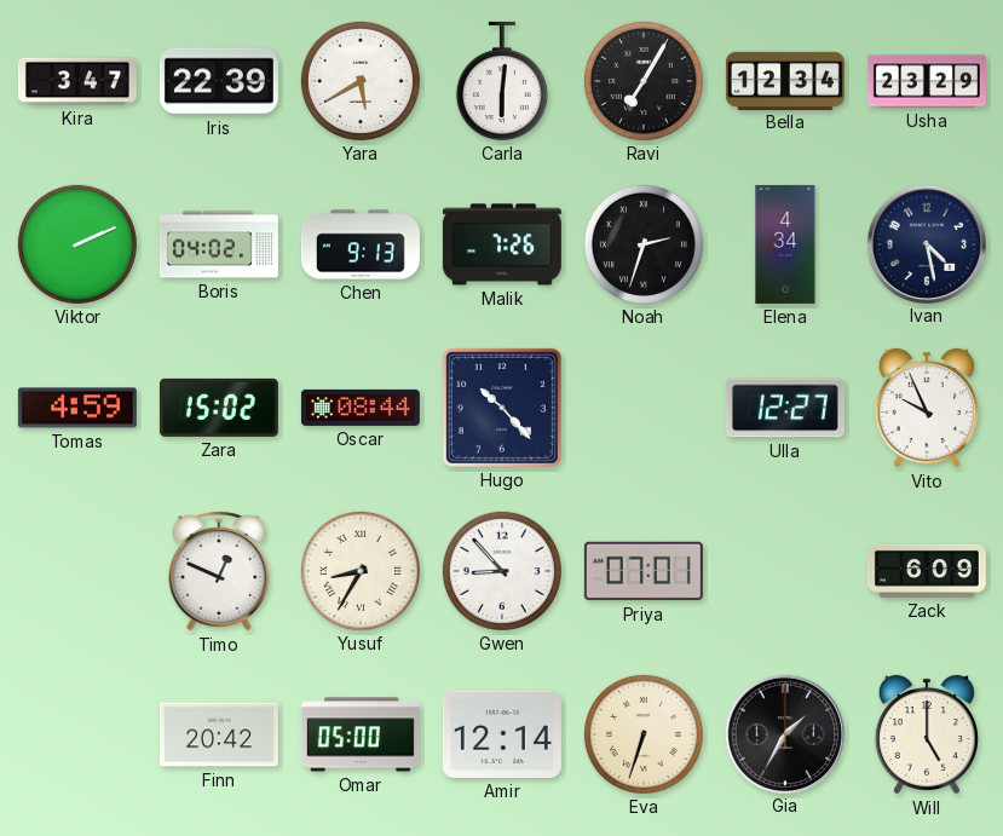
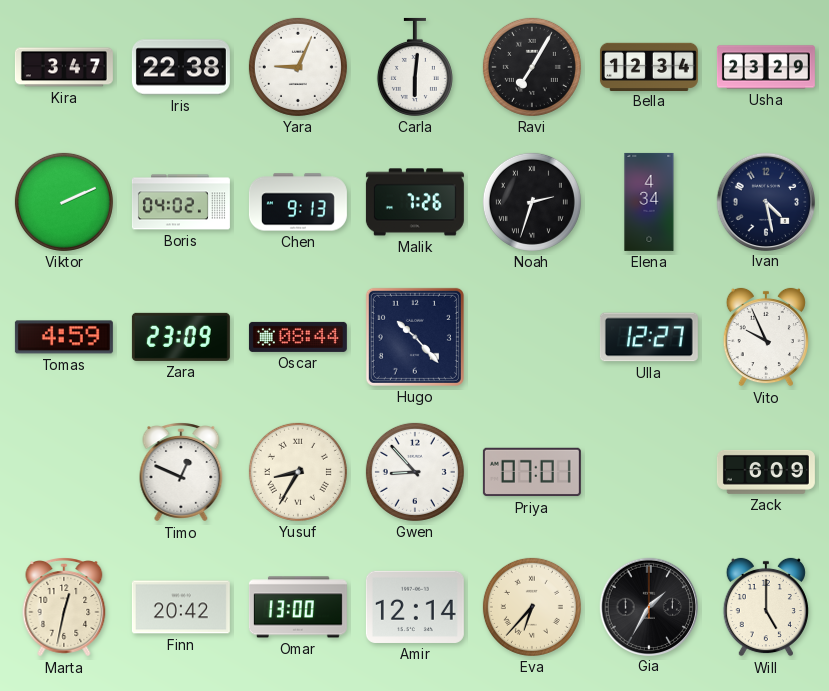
Iris: 22:39 -> 22:38
Yara: 5:40 -> 9:04
Zara: 15:02 -> 23:09
Marta: none -> 12:32
Omar: 05:00 -> 13:00
Eva: 6:33 -> 6:37
